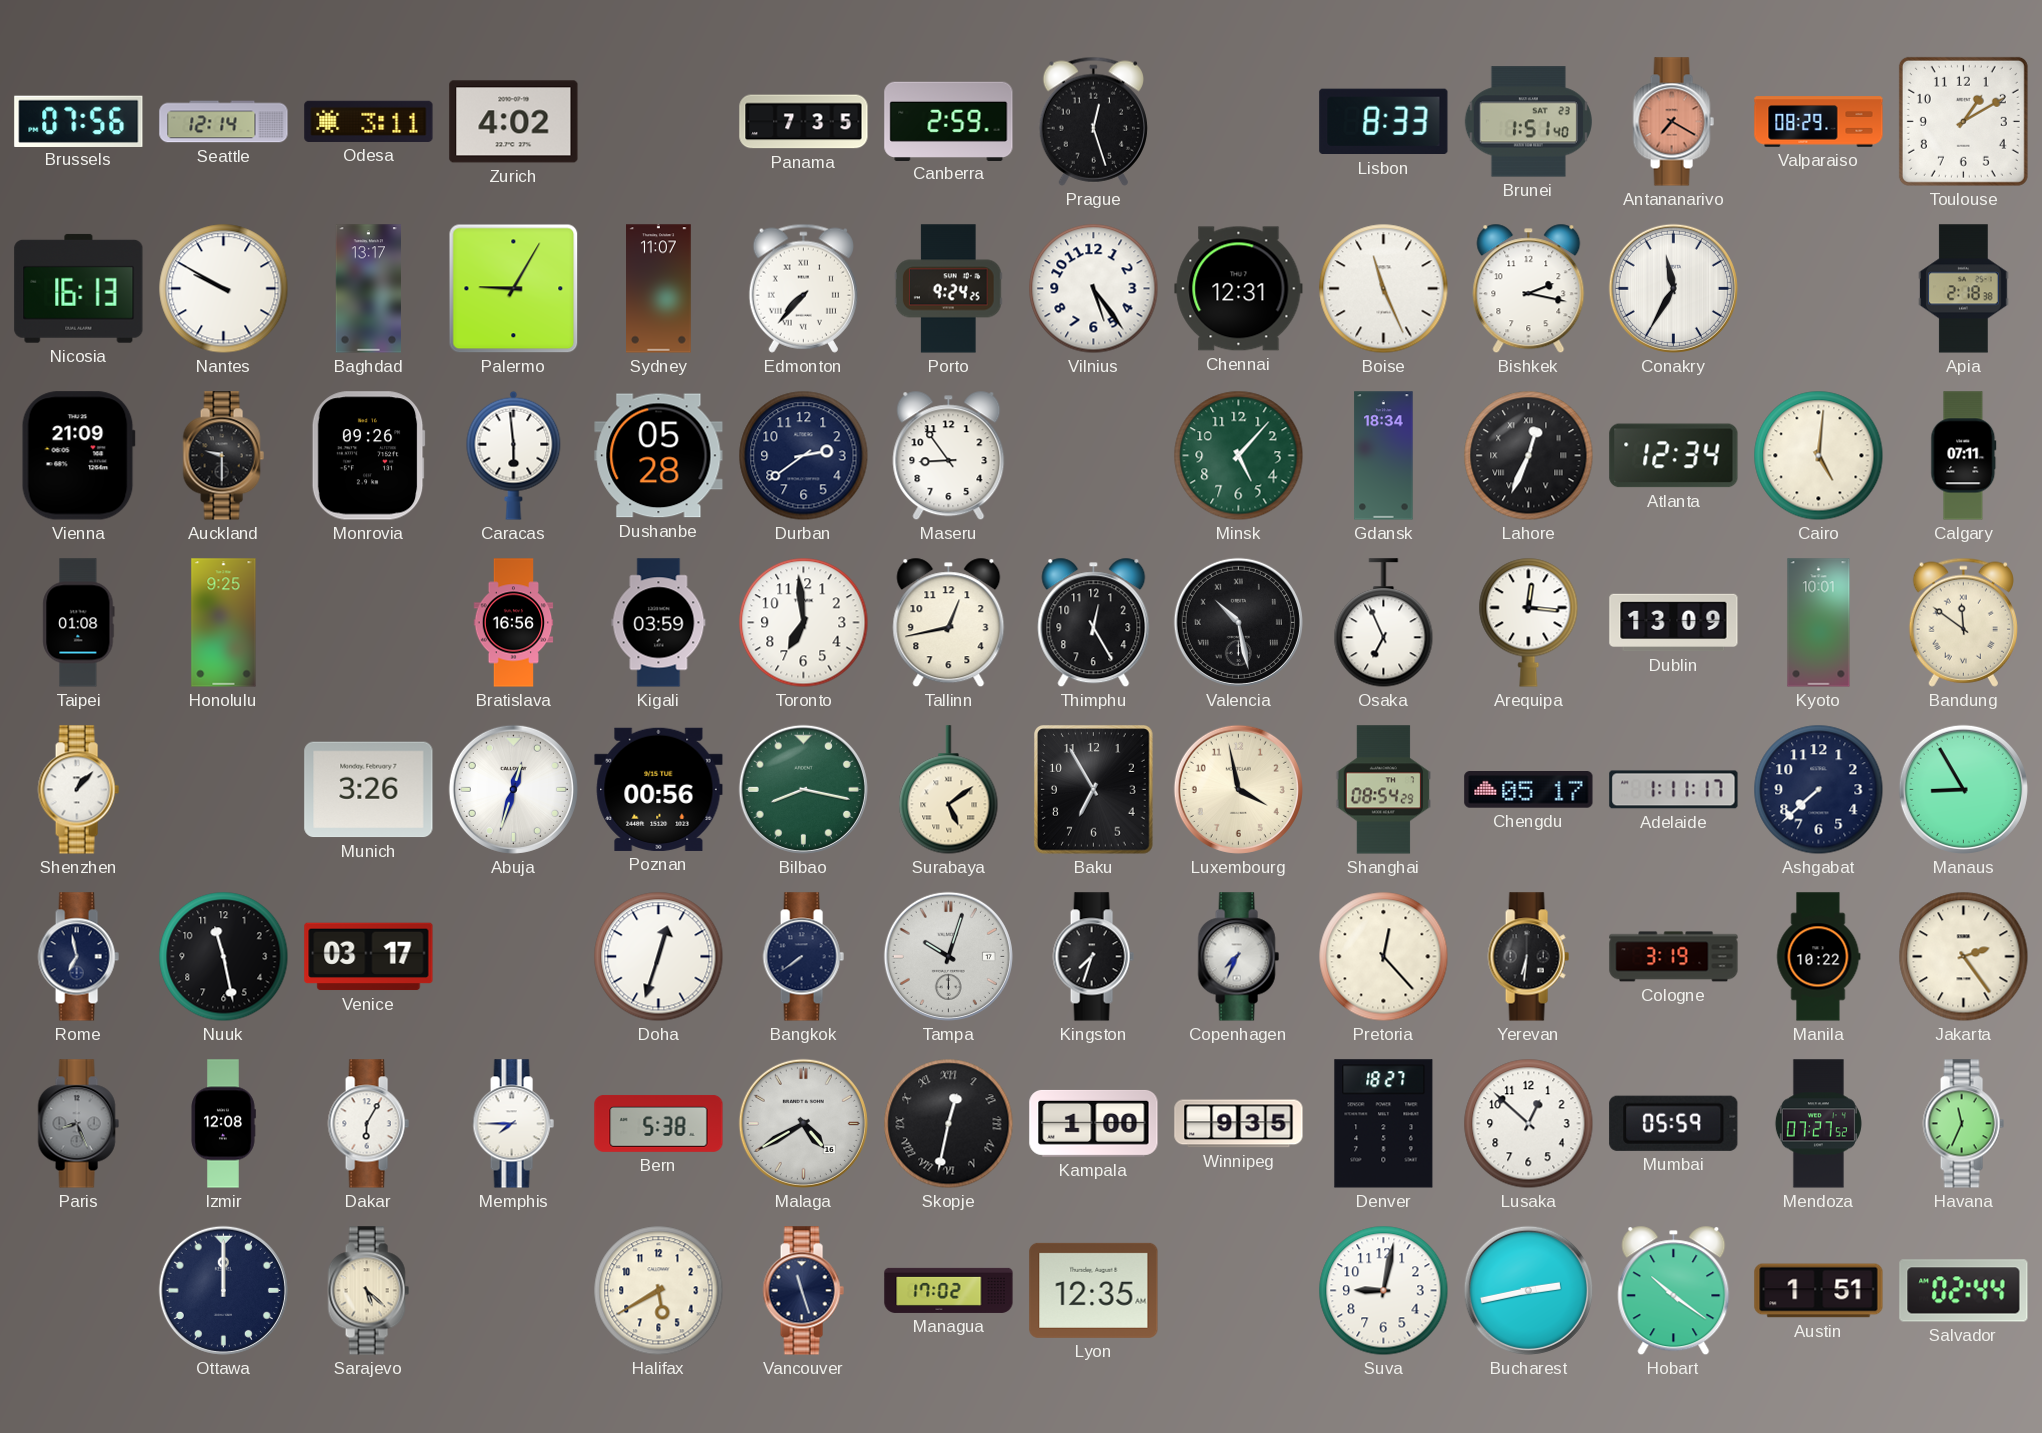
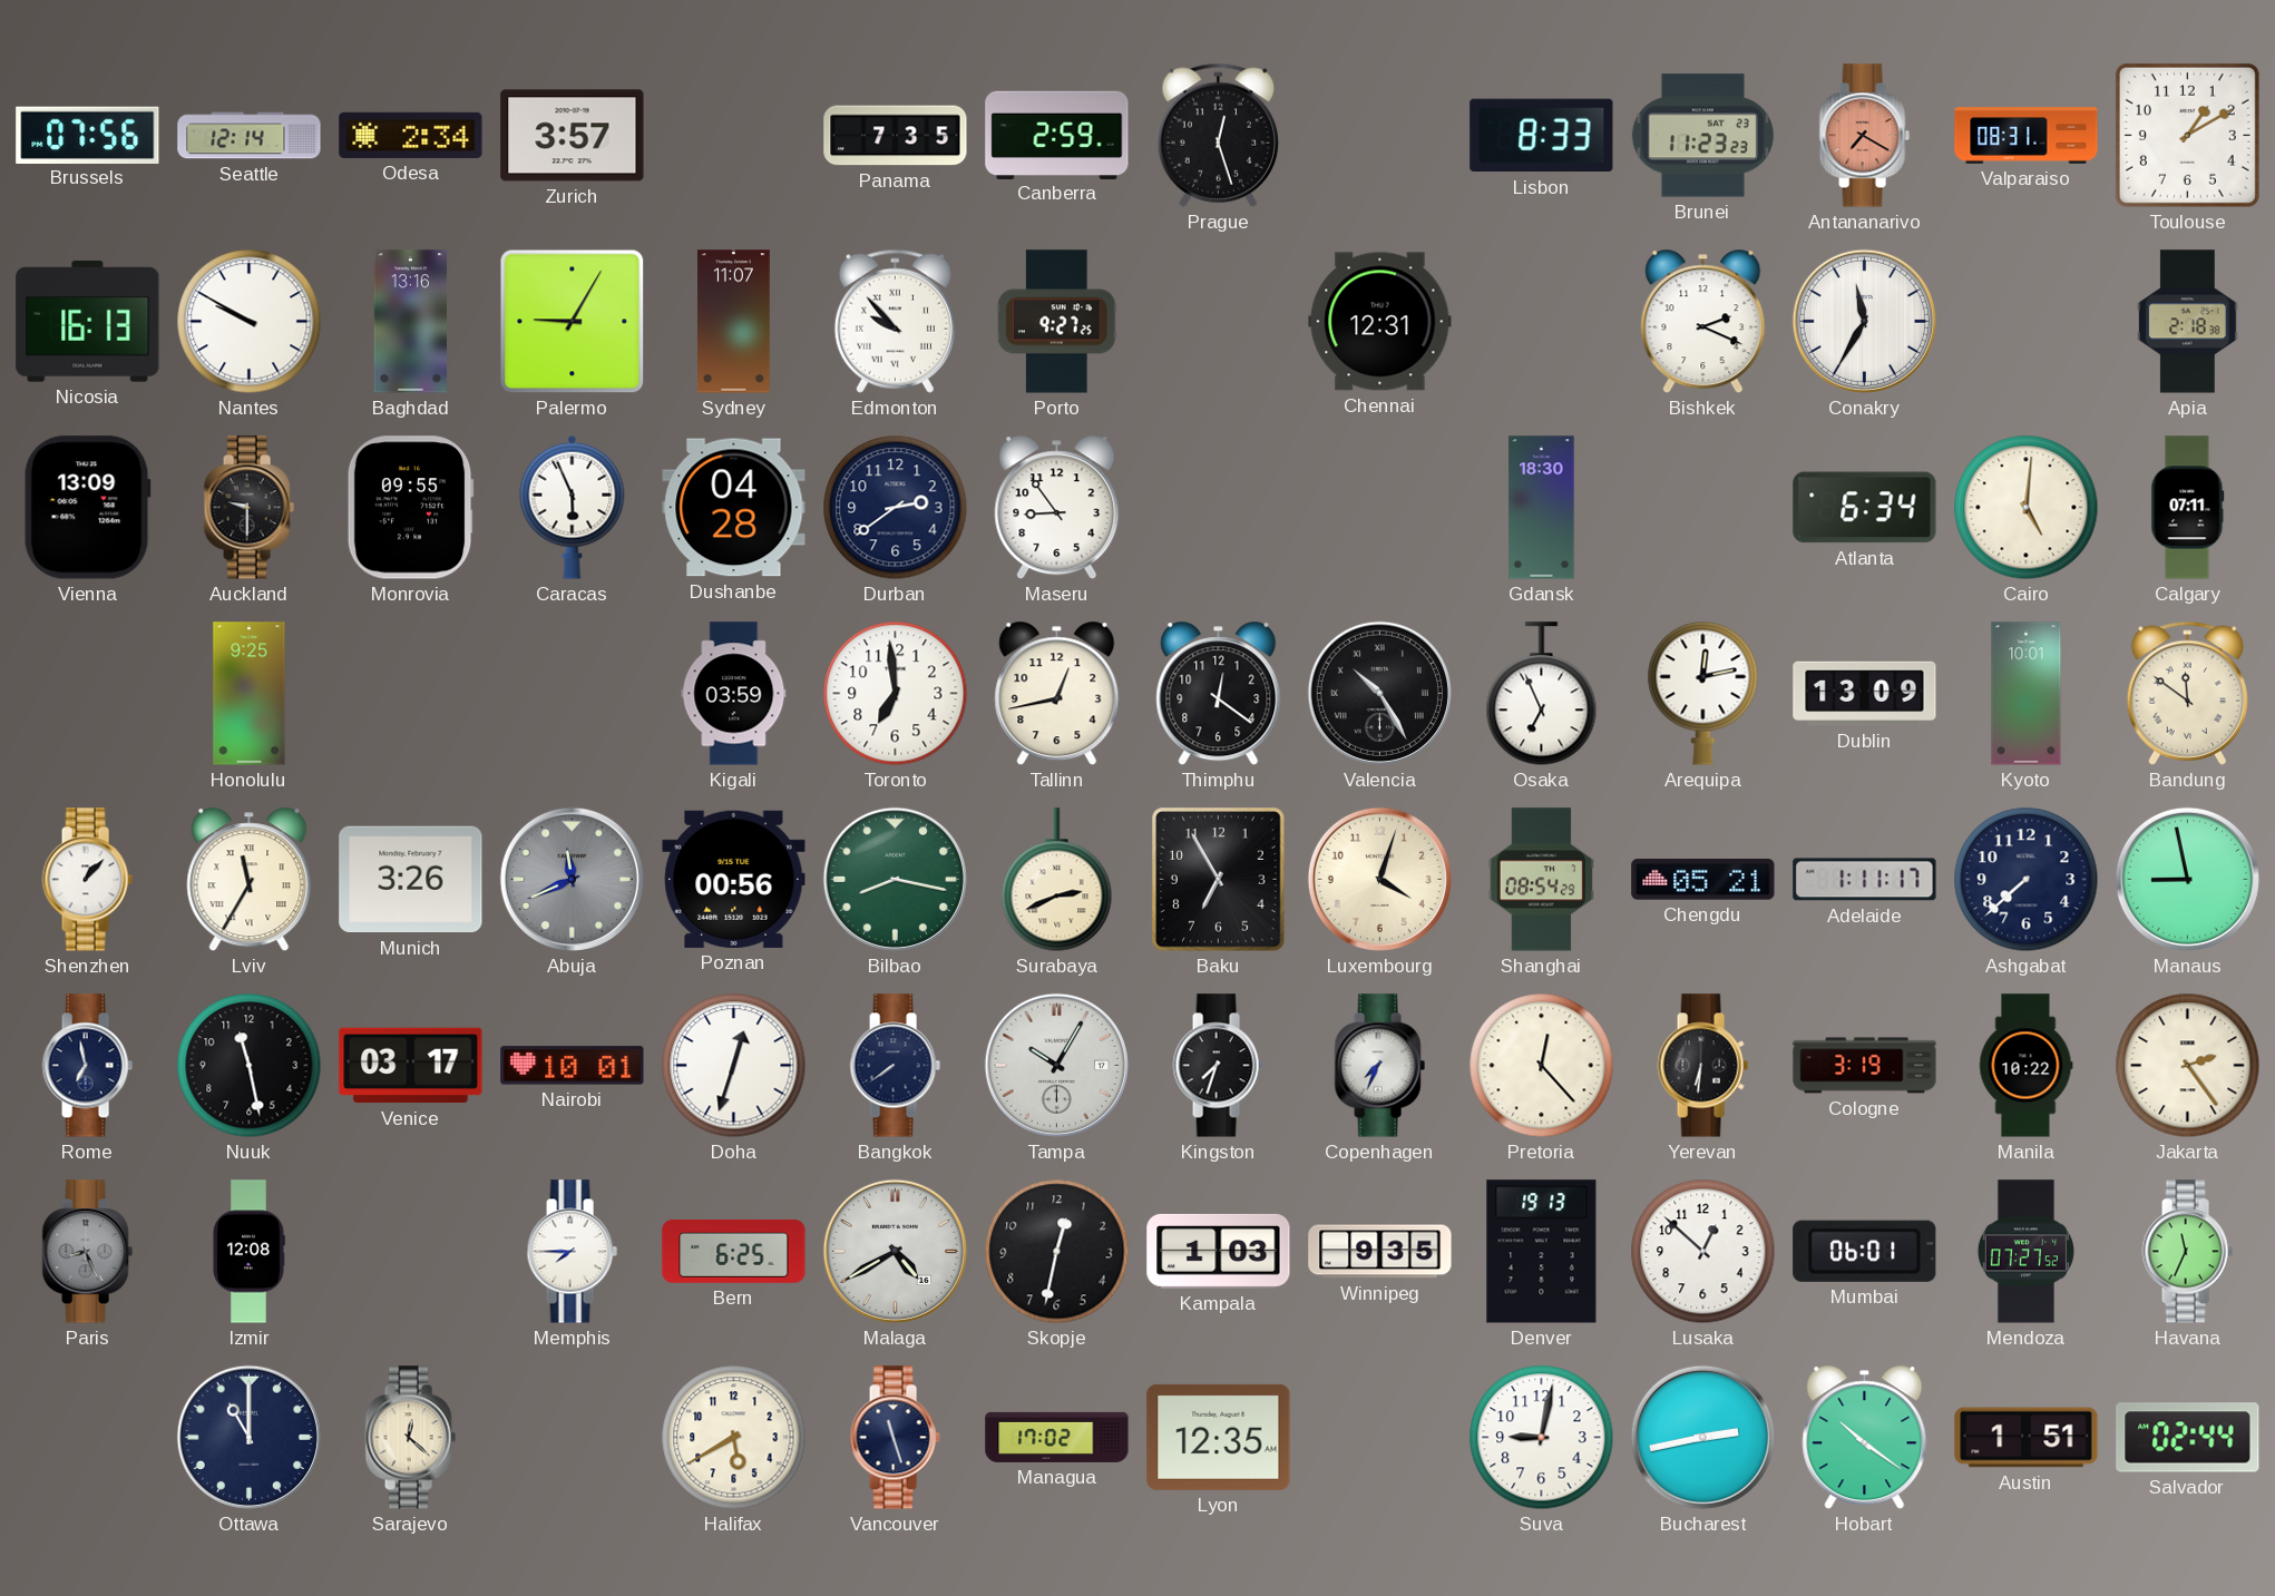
Odesa: 3:11 -> 2:34
Zurich: 4:02 -> 3:57
Brunei: 1:51 -> 11:23
Valparaiso: 08:29 -> 08:31
Baghdad: 13:17 -> 13:16
Edmonton: 7:37 -> 9:53
Porto: 9:24 -> 9:27
Vilnius: 5:24 -> none
Boise: 11:26 -> none
Bishkek: 2:17 -> 2:19
Vienna: 21:09 -> 13:09
Monrovia: 09:26 -> 09:55
Caracas: 5:59 -> 5:56
Dushanbe: 05:28 -> 04:28
Minsk: 5:07 -> none
Gdansk: 18:34 -> 18:30
Lahore: 12:34 -> none
Atlanta: 12:34 -> 6:34
Taipei: 01:08 -> none
Bratislava: 16:56 -> none
Thimphu: 12:25 -> 12:21
Valencia: 10:28 -> 10:25
Arequipa: 12:16 -> 12:13
Lviv: none -> 11:35
Abuja: 12:33 -> 11:41
Abuja dial: white -> grey
Surabaya: 5:09 -> 2:41
Luxembourg: 3:58 -> 4:03
Chengdu: 05:17 -> 05:21
Manaus: 8:55 -> 8:58
Nairobi: none -> 10:01
Tampa: 10:03 -> 10:05
Dakar: 6:05 -> none
Bern: 5:38 -> 6:25
Skopje numerals: Roman -> Arabic
Kampala: 1:00 -> 1:03
Denver: 18:27 -> 19:13
Mumbai: 05:59 -> 06:01
Ottawa: 12:00 -> 11:00
Sarajevo: 5:22 -> 12:22
